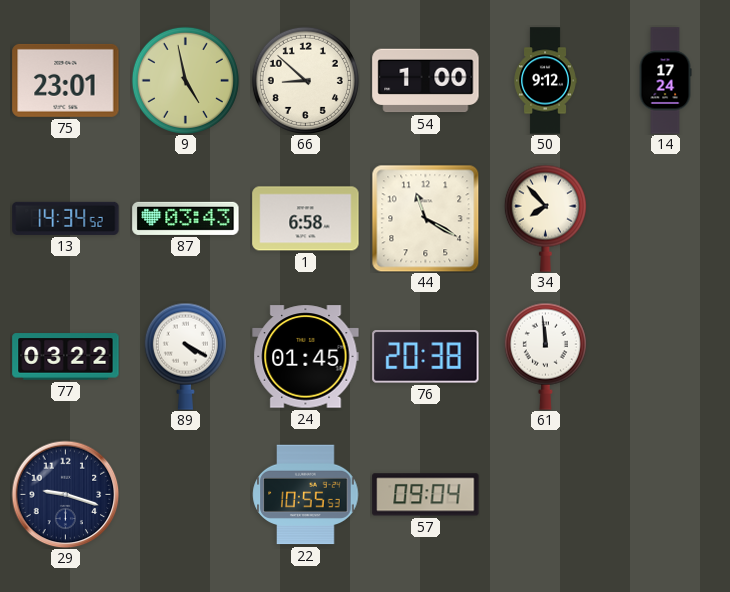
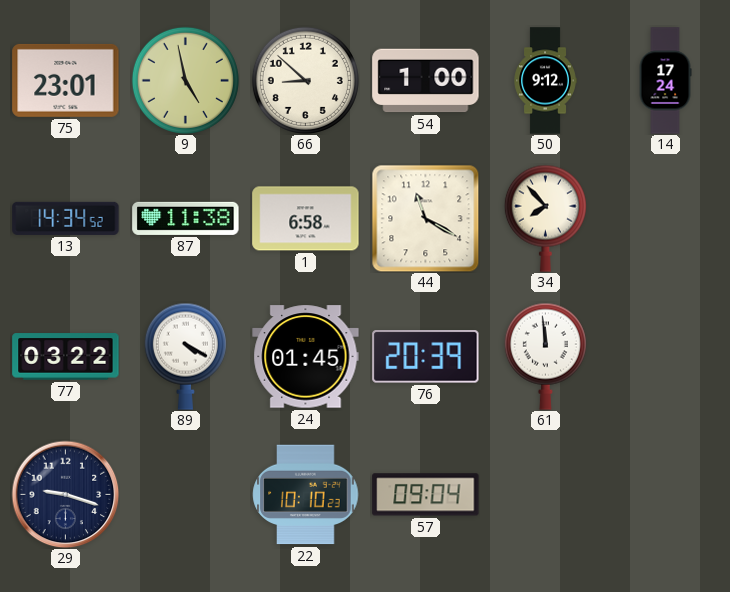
87: 03:43 -> 11:38
76: 20:38 -> 20:39
22: 10:55 -> 10:10
